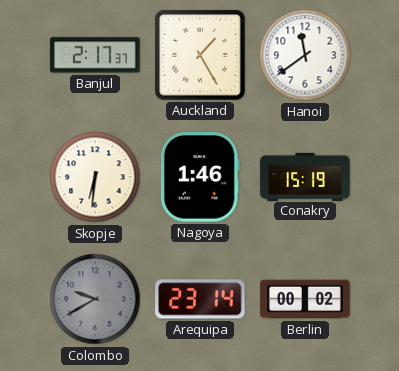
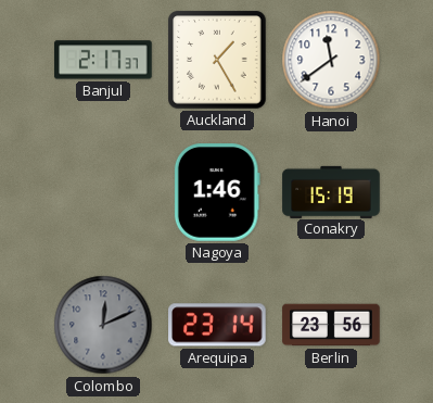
Skopje: 6:31 -> none
Colombo: 9:40 -> 12:11
Berlin: 00:02 -> 23:56
